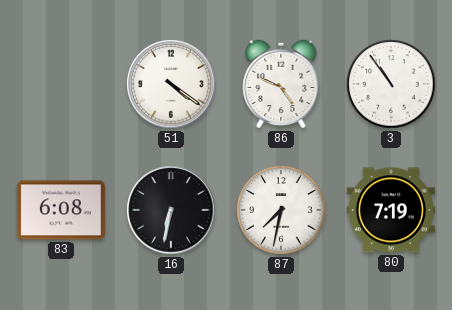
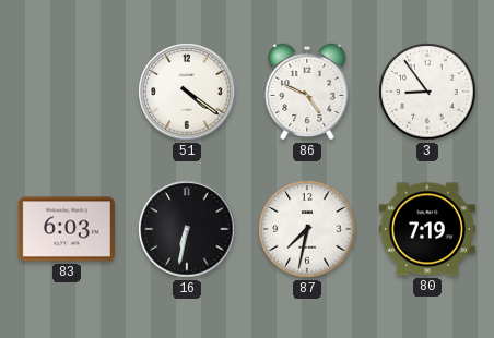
3: 10:54 -> 8:54
83: 6:08 -> 6:03
